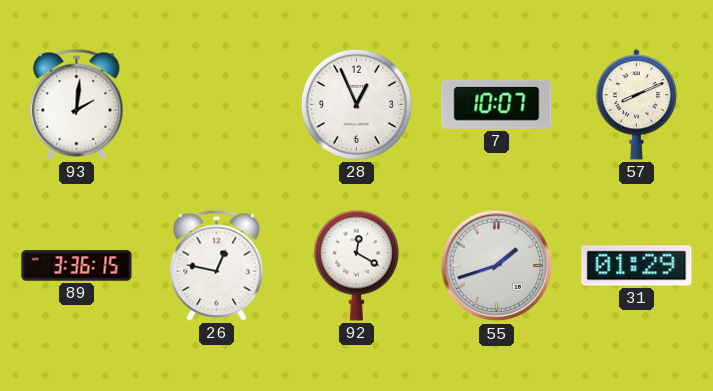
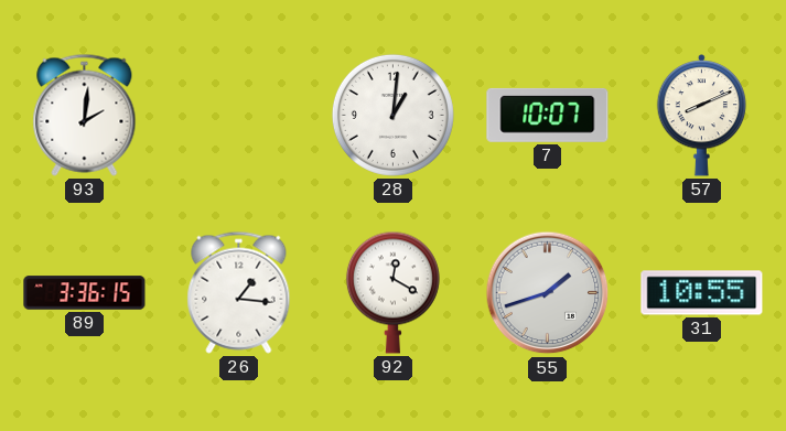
28: 12:56 -> 1:01
26: 12:47 -> 1:16
31: 01:29 -> 10:55
